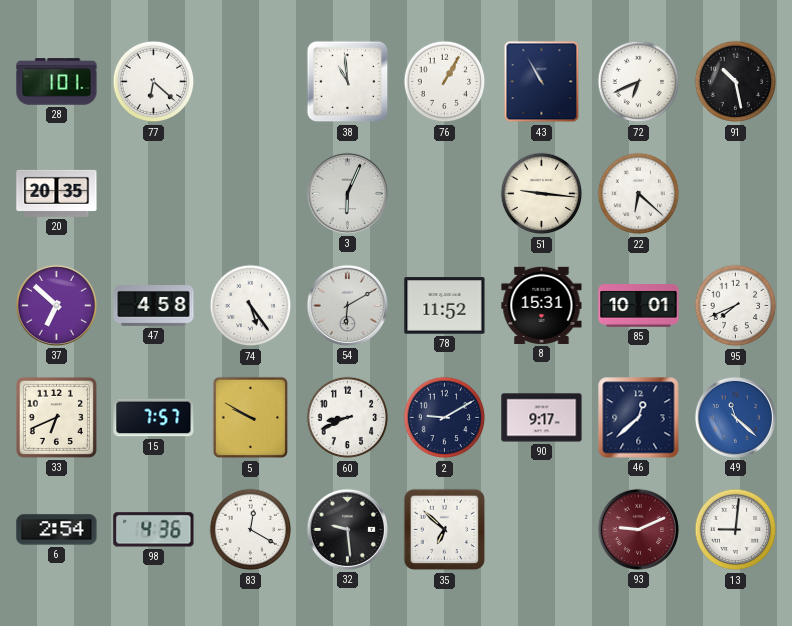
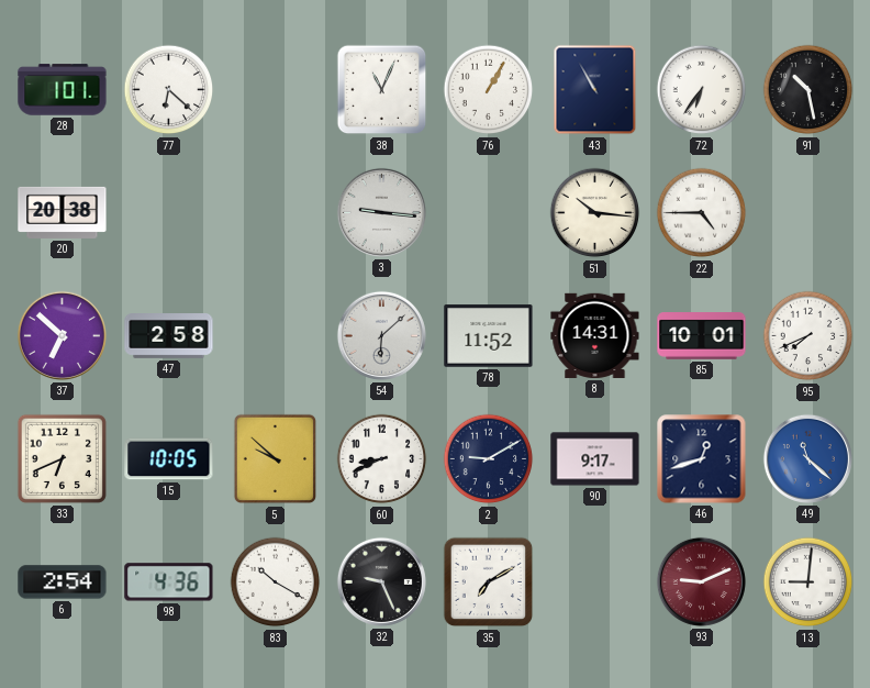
38: 10:59 -> 11:04
72: 6:41 -> 6:36
20: 20:35 -> 20:38
3: 6:04 -> 9:16
51: 9:16 -> 10:16
22: 6:22 -> 4:45
47: 4:58 -> 2:58
74: 5:24 -> none
54: 6:10 -> 6:08
8: 15:31 -> 14:31
15: 7:57 -> 10:05
5: 9:50 -> 9:52
46: 12:38 -> 12:42
83: 12:20 -> 10:20
32: 9:29 -> 9:26
35: 6:52 -> 7:10
